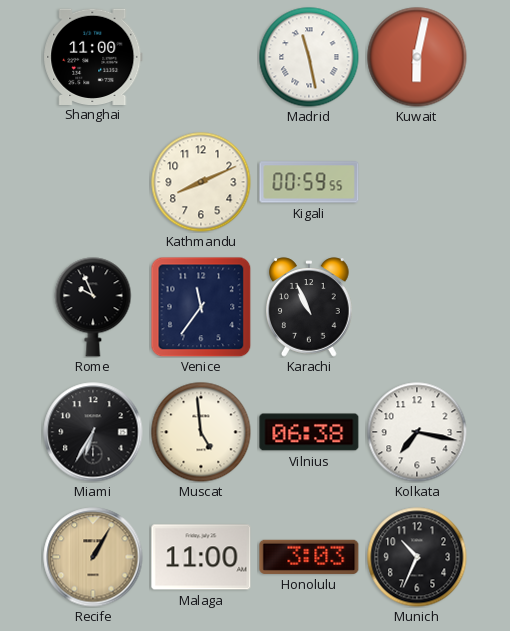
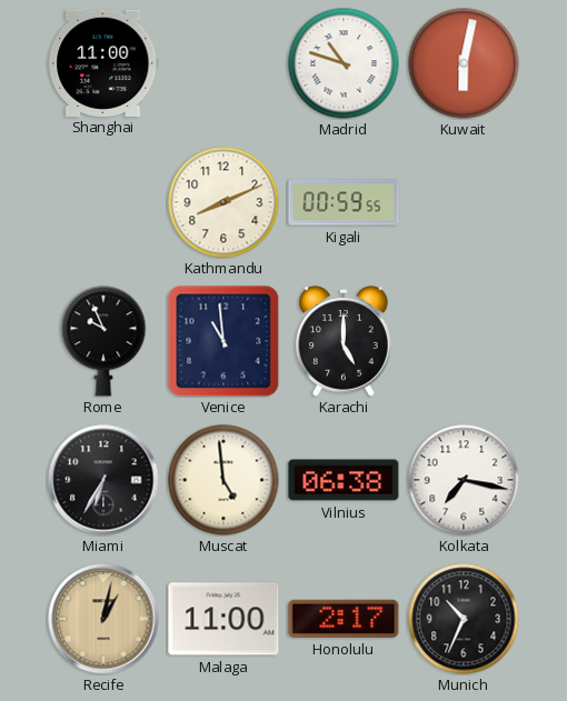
Madrid: 11:28 -> 10:48
Venice: 11:36 -> 10:59
Karachi: 10:56 -> 5:00
Recife: 1:05 -> 1:02
Honolulu: 3:03 -> 2:17
